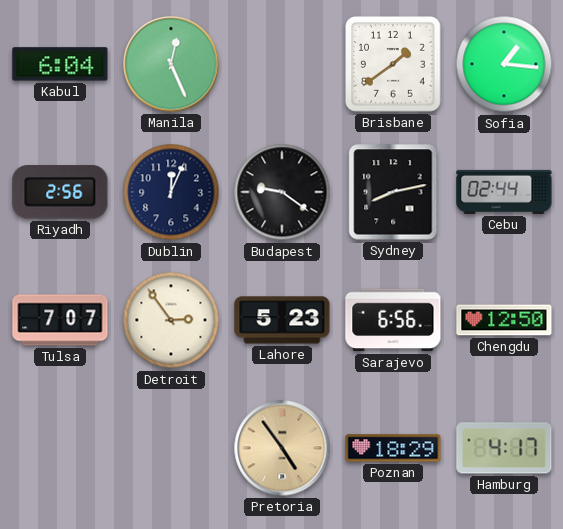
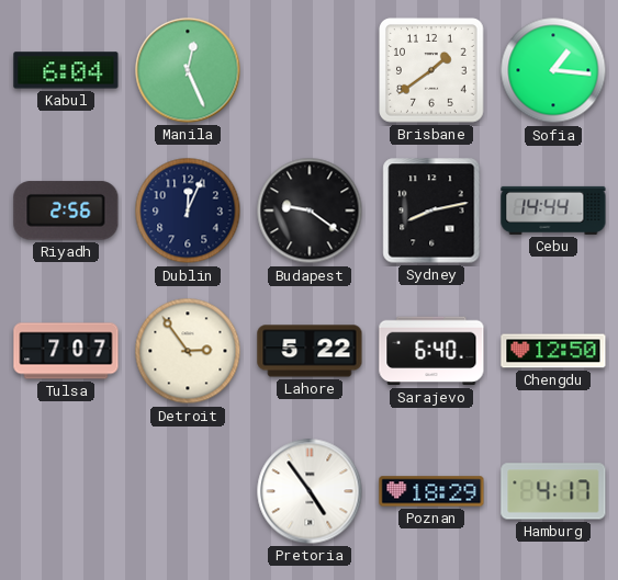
Cebu: 02:44 -> 14:44
Lahore: 5:23 -> 5:22
Sarajevo: 6:56 -> 6:40
Pretoria dial: champagne -> white
